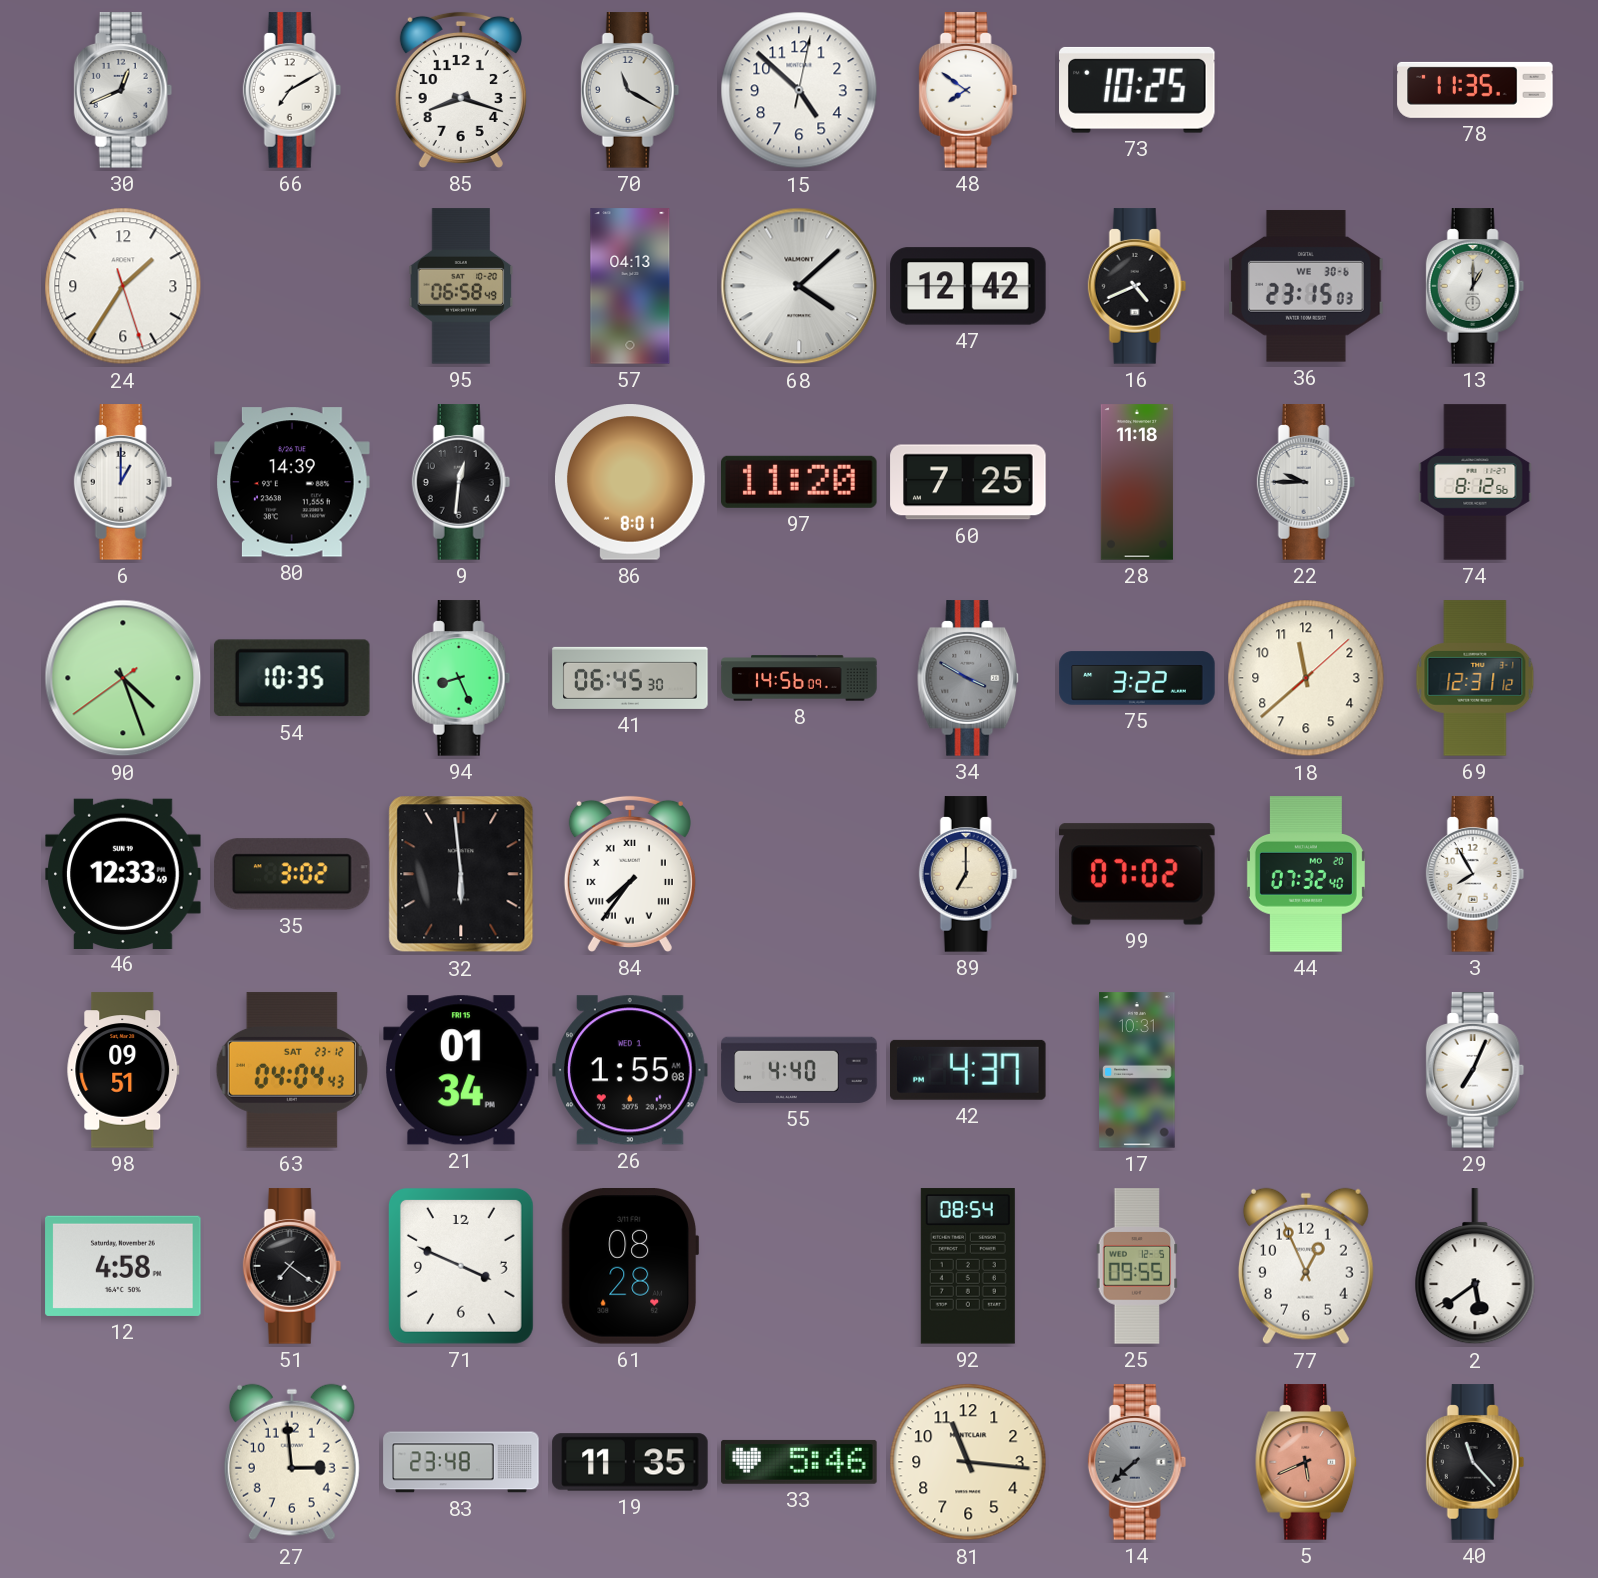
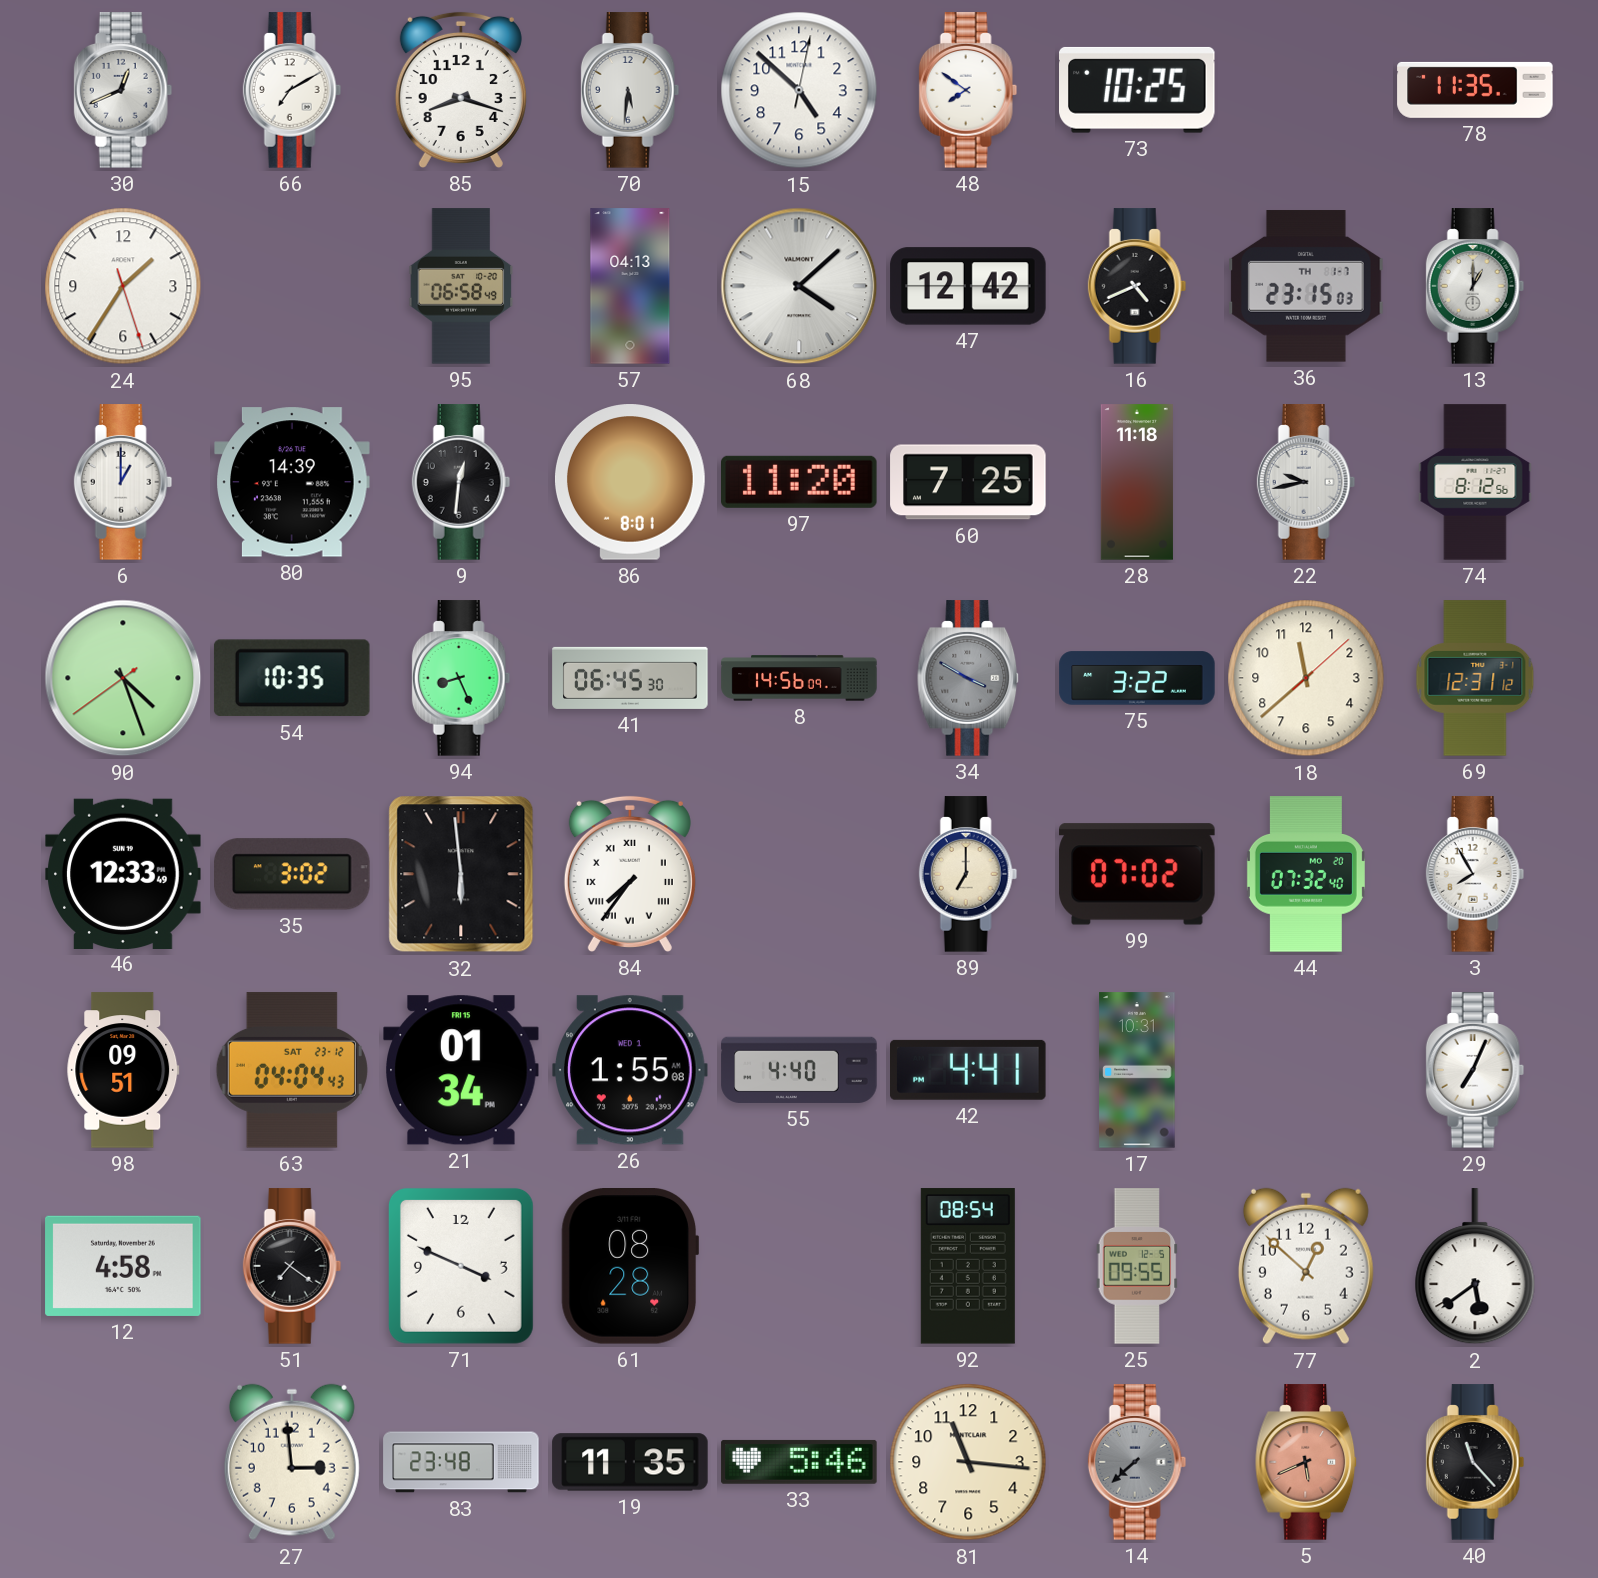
70: 11:20 -> 5:31
36 date: WE 30-6 -> TH 1-7
22: 9:45 -> 9:43
42: 4:37 -> 4:41
77: 12:56 -> 12:52
